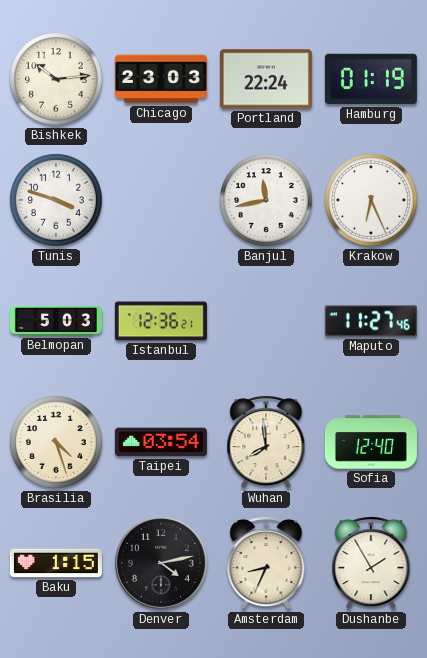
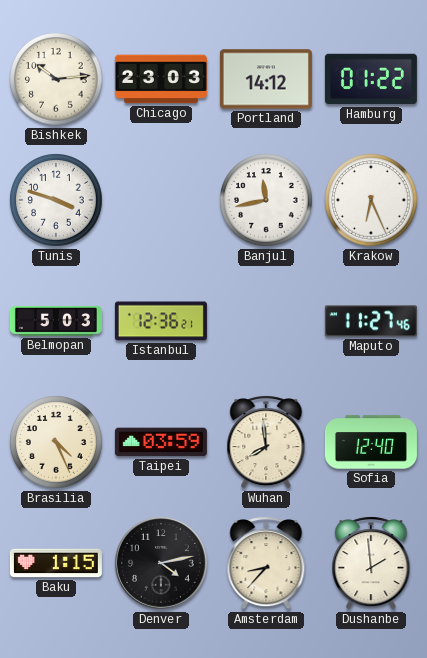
Portland: 22:24 -> 14:12
Hamburg: 01:19 -> 01:22
Brasilia: 4:27 -> 4:26
Taipei: 03:54 -> 03:59
Amsterdam: 8:34 -> 8:37
Dushanbe: 1:55 -> 1:59
